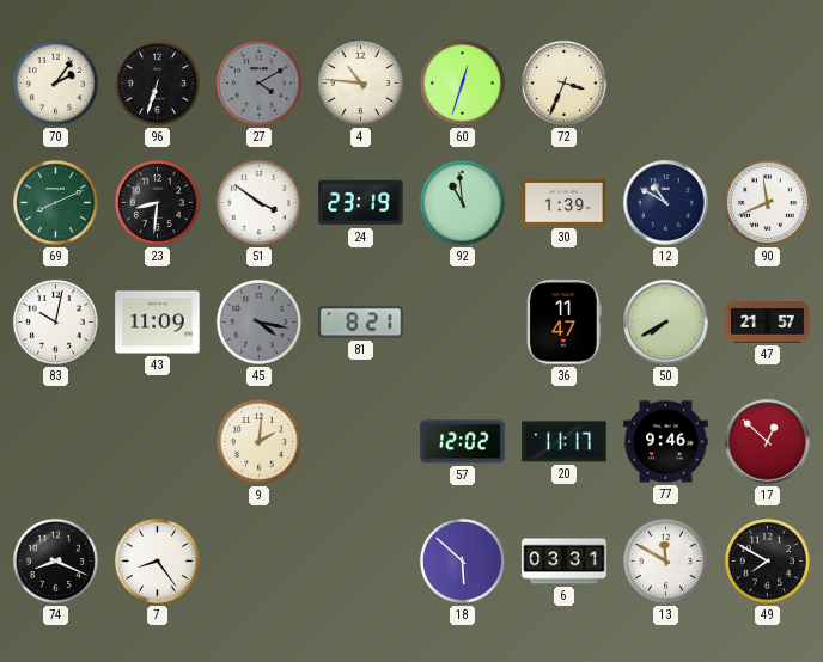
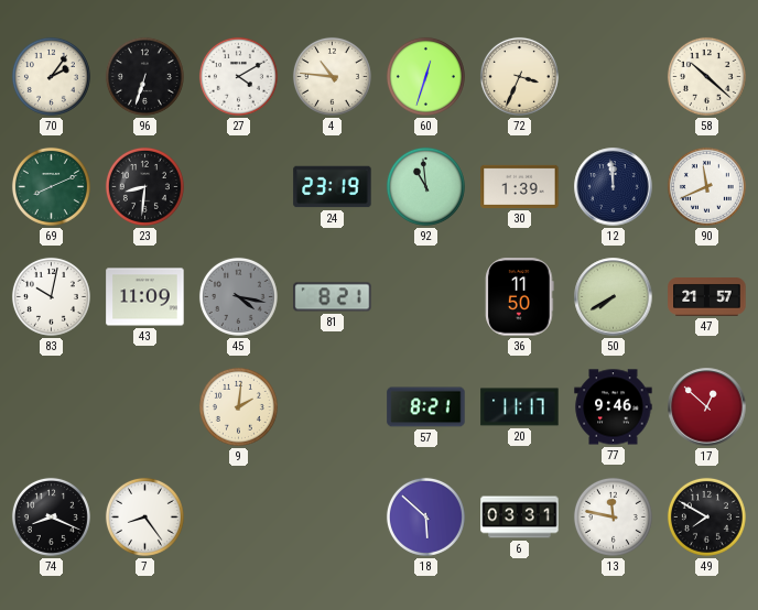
27 dial: grey -> white
58: none -> 10:22
51: 3:51 -> none
12: 10:50 -> 11:59
36: 11:47 -> 11:50
57: 12:02 -> 8:21
13: 11:50 -> 11:47
